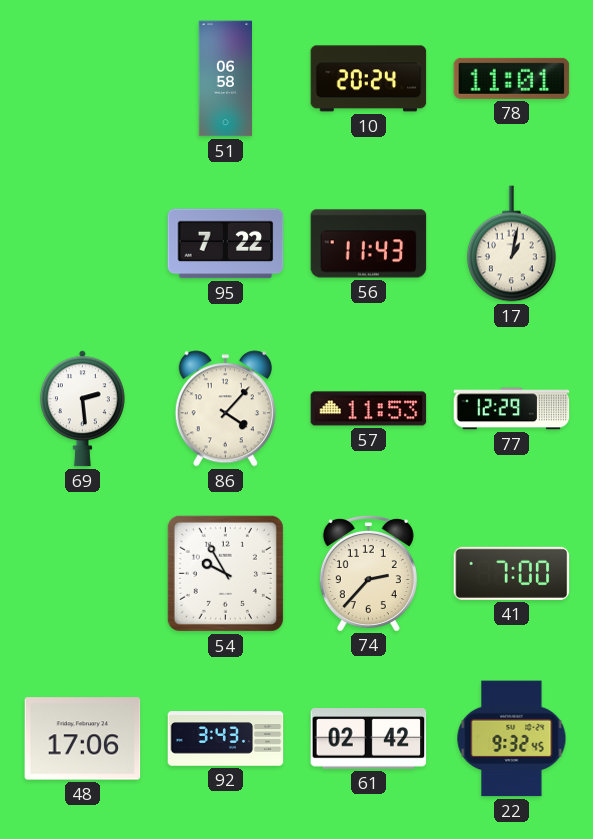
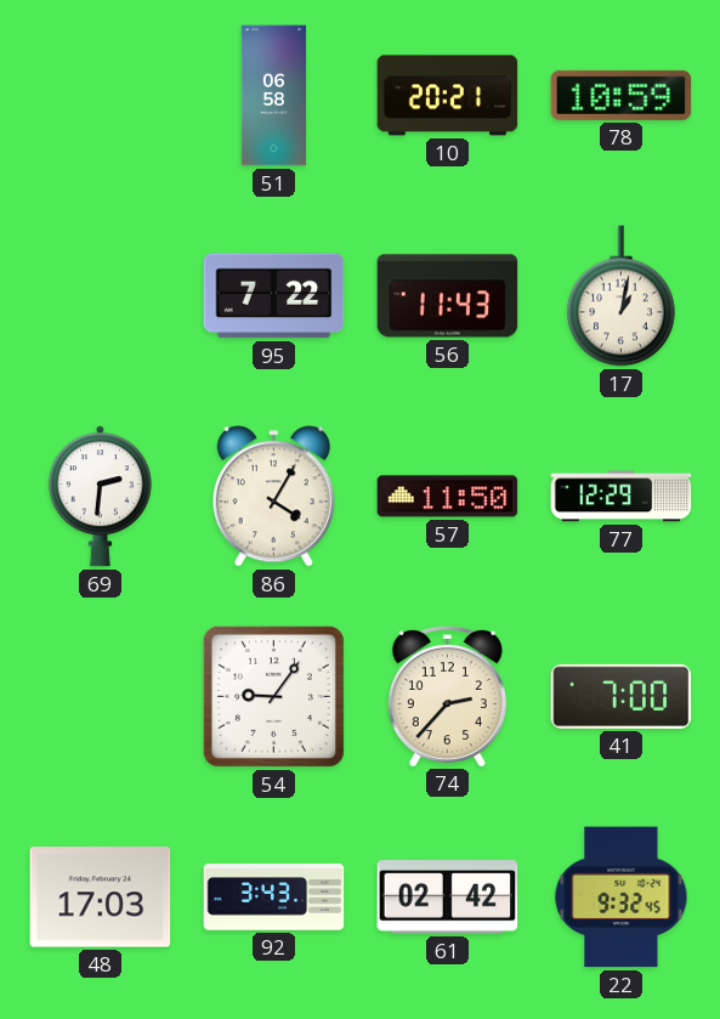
10: 20:24 -> 20:21
78: 11:01 -> 10:59
69: 2:29 -> 2:31
86: 4:07 -> 4:05
57: 11:53 -> 11:50
54: 9:55 -> 9:06
48: 17:06 -> 17:03
